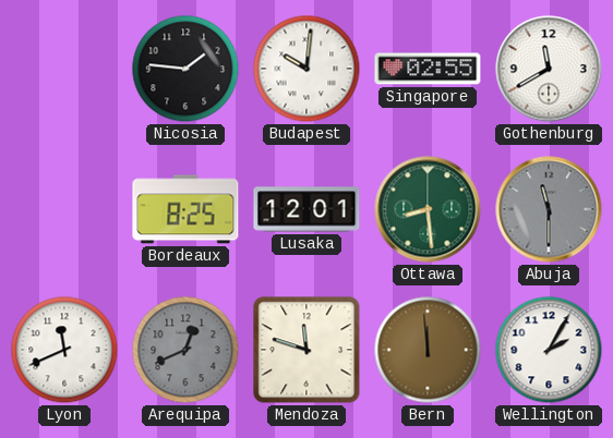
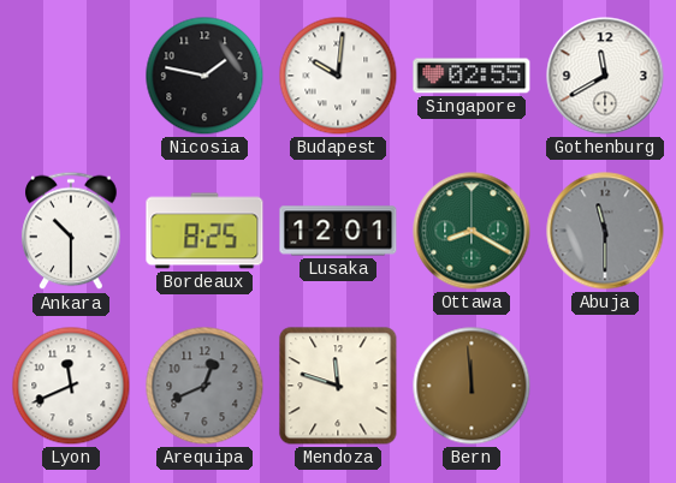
Nicosia: 1:46 -> 1:47
Ankara: none -> 10:30
Ottawa: 8:29 -> 8:20
Wellington: 2:05 -> none
